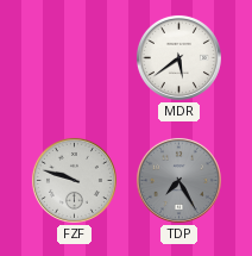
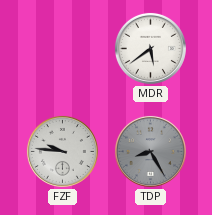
FZF: 9:48 -> 9:46
TDP: 7:25 -> 8:25
